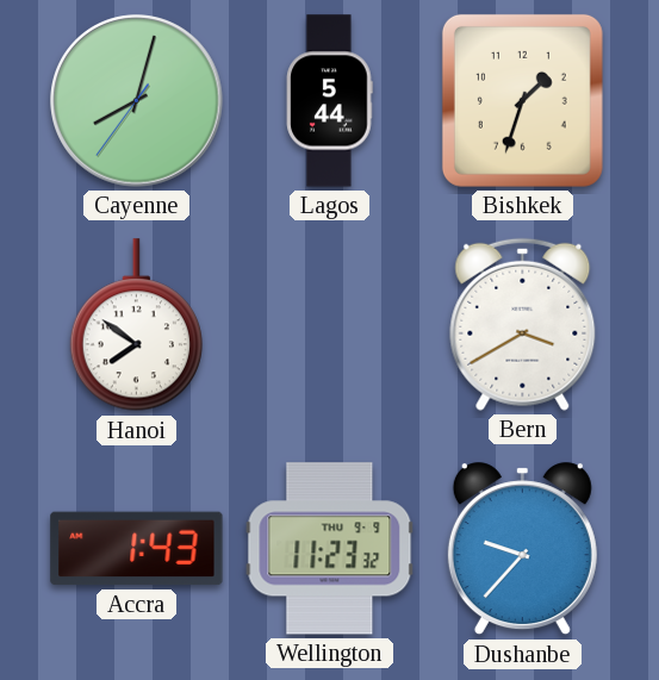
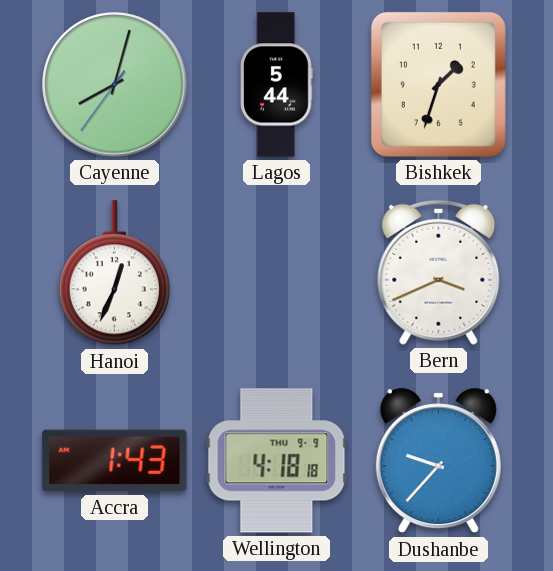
Hanoi: 7:51 -> 12:34
Bern: 3:40 -> 3:41
Wellington: 11:23 -> 4:18
